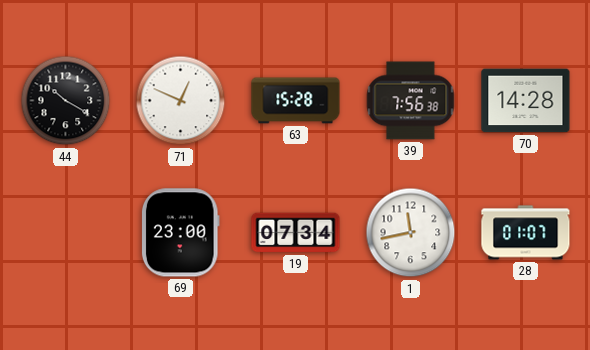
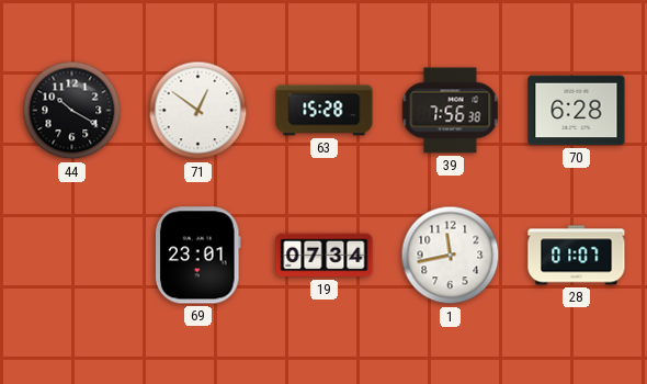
71: 12:49 -> 12:51
70: 14:28 -> 6:28
69: 23:00 -> 23:01
